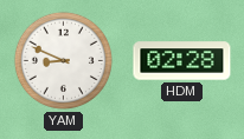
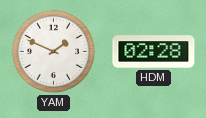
YAM: 8:49 -> 1:49
